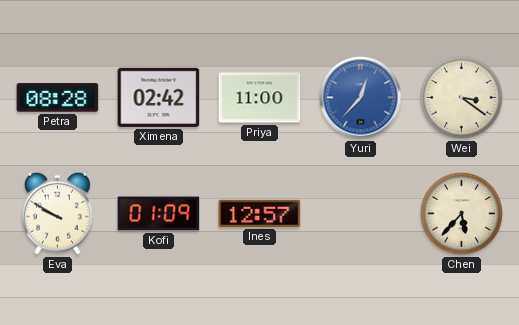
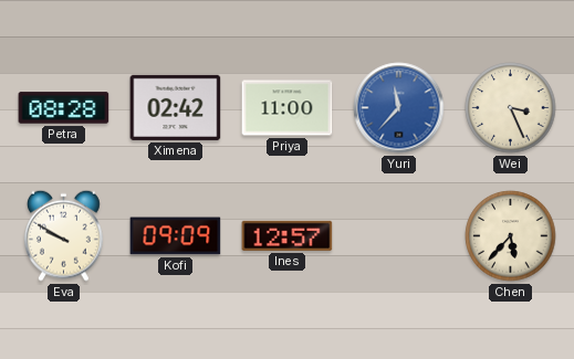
Yuri: 12:37 -> 11:37
Wei: 3:21 -> 3:26
Kofi: 01:09 -> 09:09
